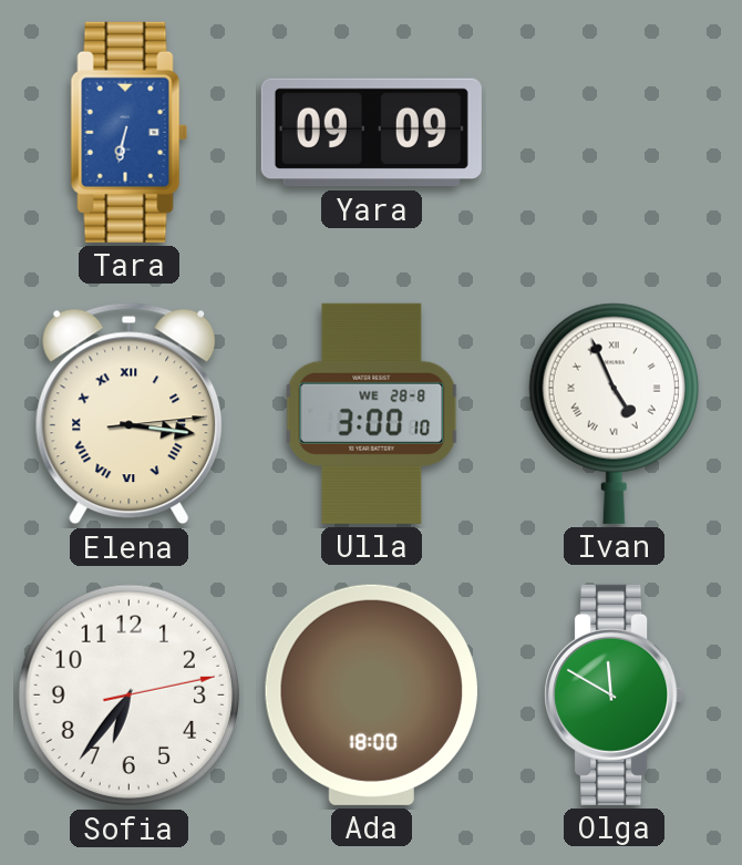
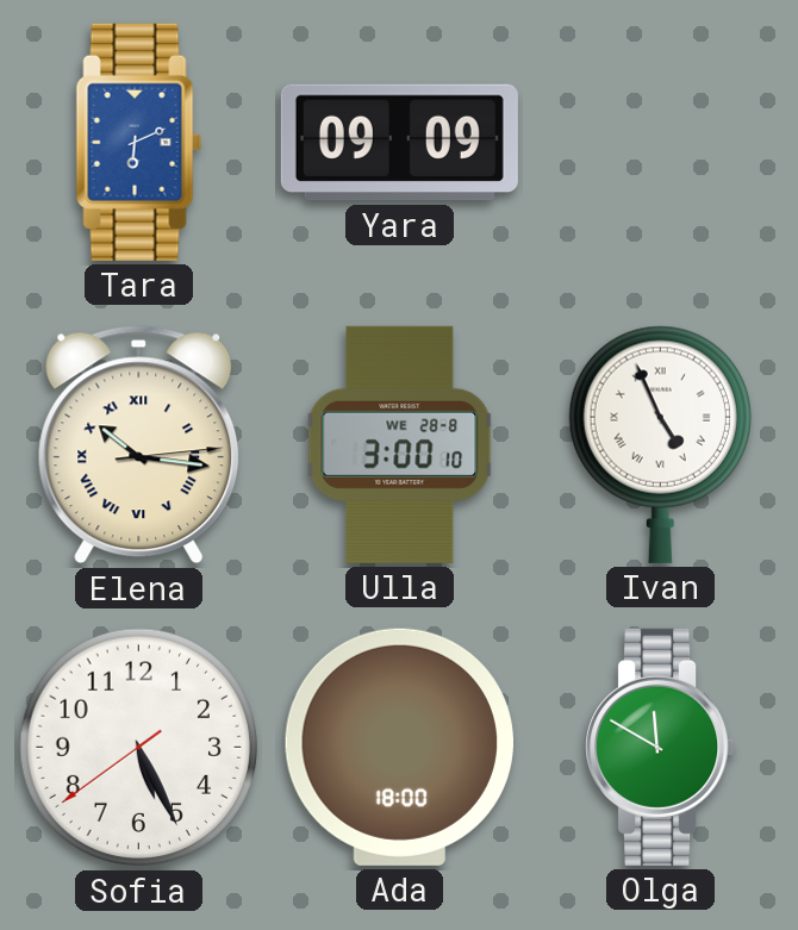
Tara: 6:32 -> 6:11
Elena: 3:16 -> 10:16
Sofia: 6:36 -> 5:25
